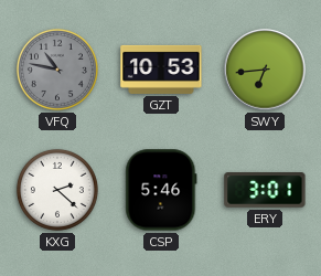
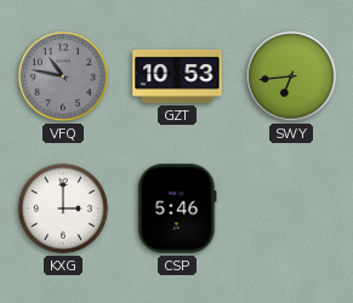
KXG: 2:22 -> 3:00
ERY: 3:01 -> none
